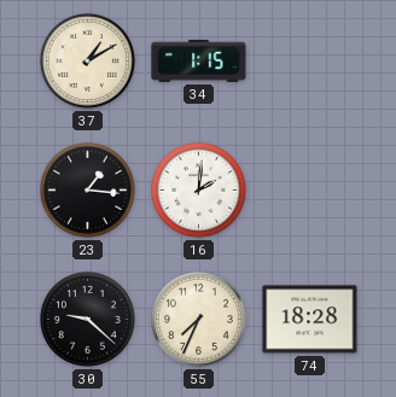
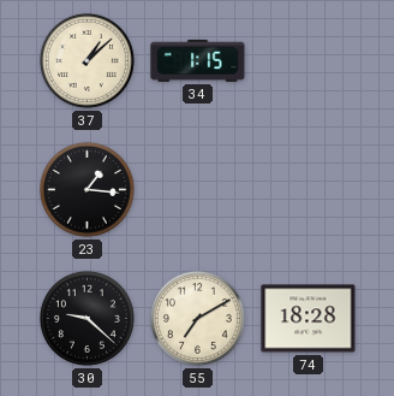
37: 1:10 -> 1:08
16: 2:01 -> none
55: 7:34 -> 7:10
